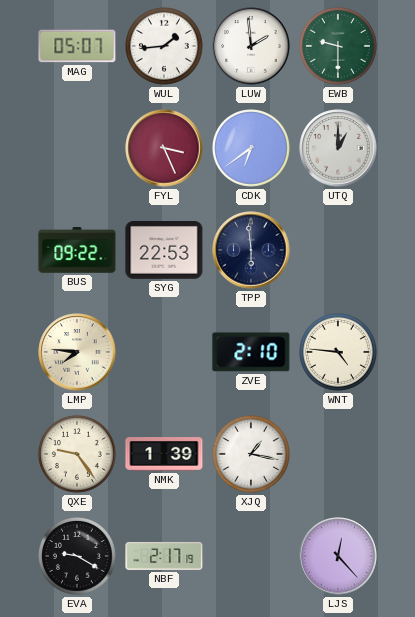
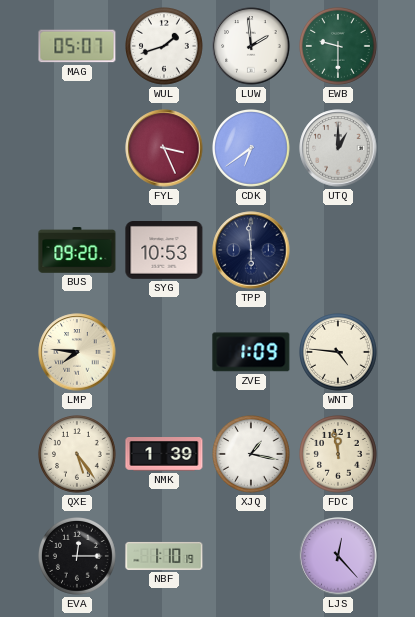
WUL: 1:44 -> 1:42
BUS: 09:22 -> 09:20
SYG: 22:53 -> 10:53
ZVE: 2:10 -> 1:09
QXE: 9:24 -> 5:24
FDC: none -> 11:58
EVA: 9:20 -> 12:15
NBF: 2:17 -> 1:10
